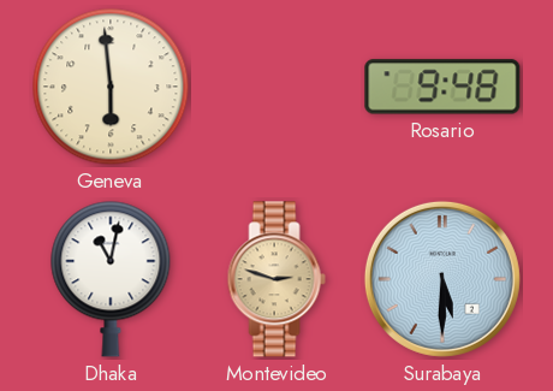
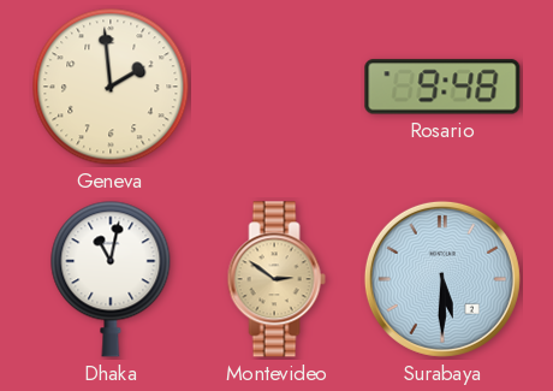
Geneva: 5:59 -> 1:59
Montevideo: 2:48 -> 2:51
